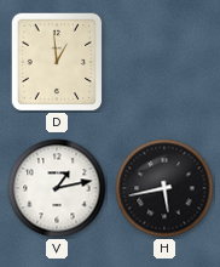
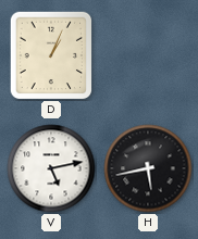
D: 12:59 -> 1:04
V: 1:13 -> 5:13
